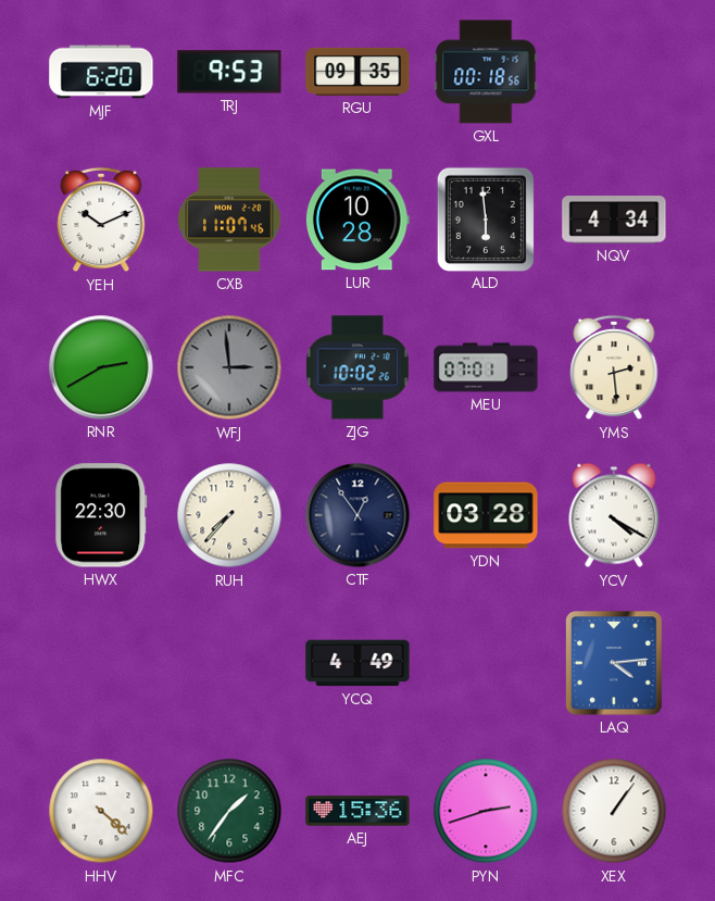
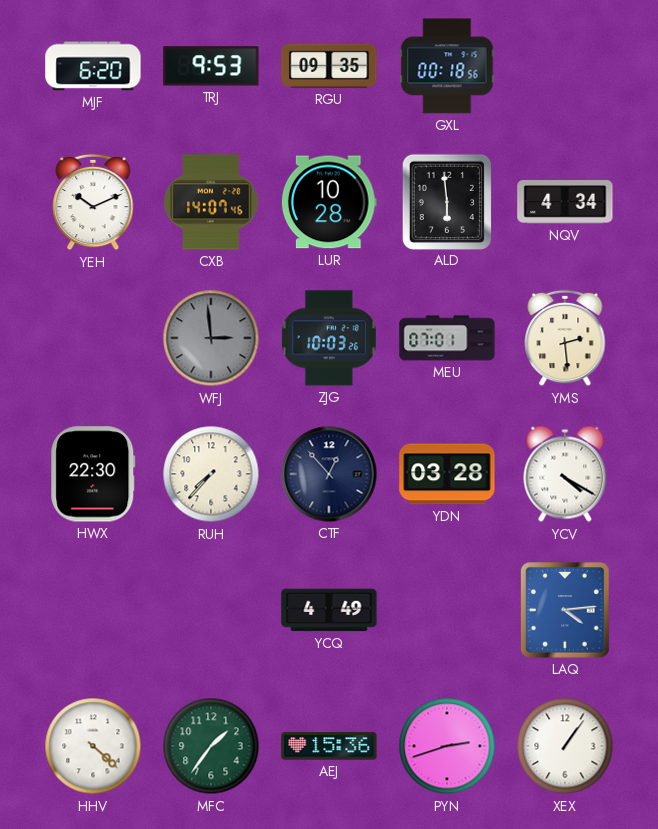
CXB: 11:07 -> 14:07
RNR: 2:40 -> none
ZJG: 10:02 -> 10:03
CTF: 12:54 -> 12:53
